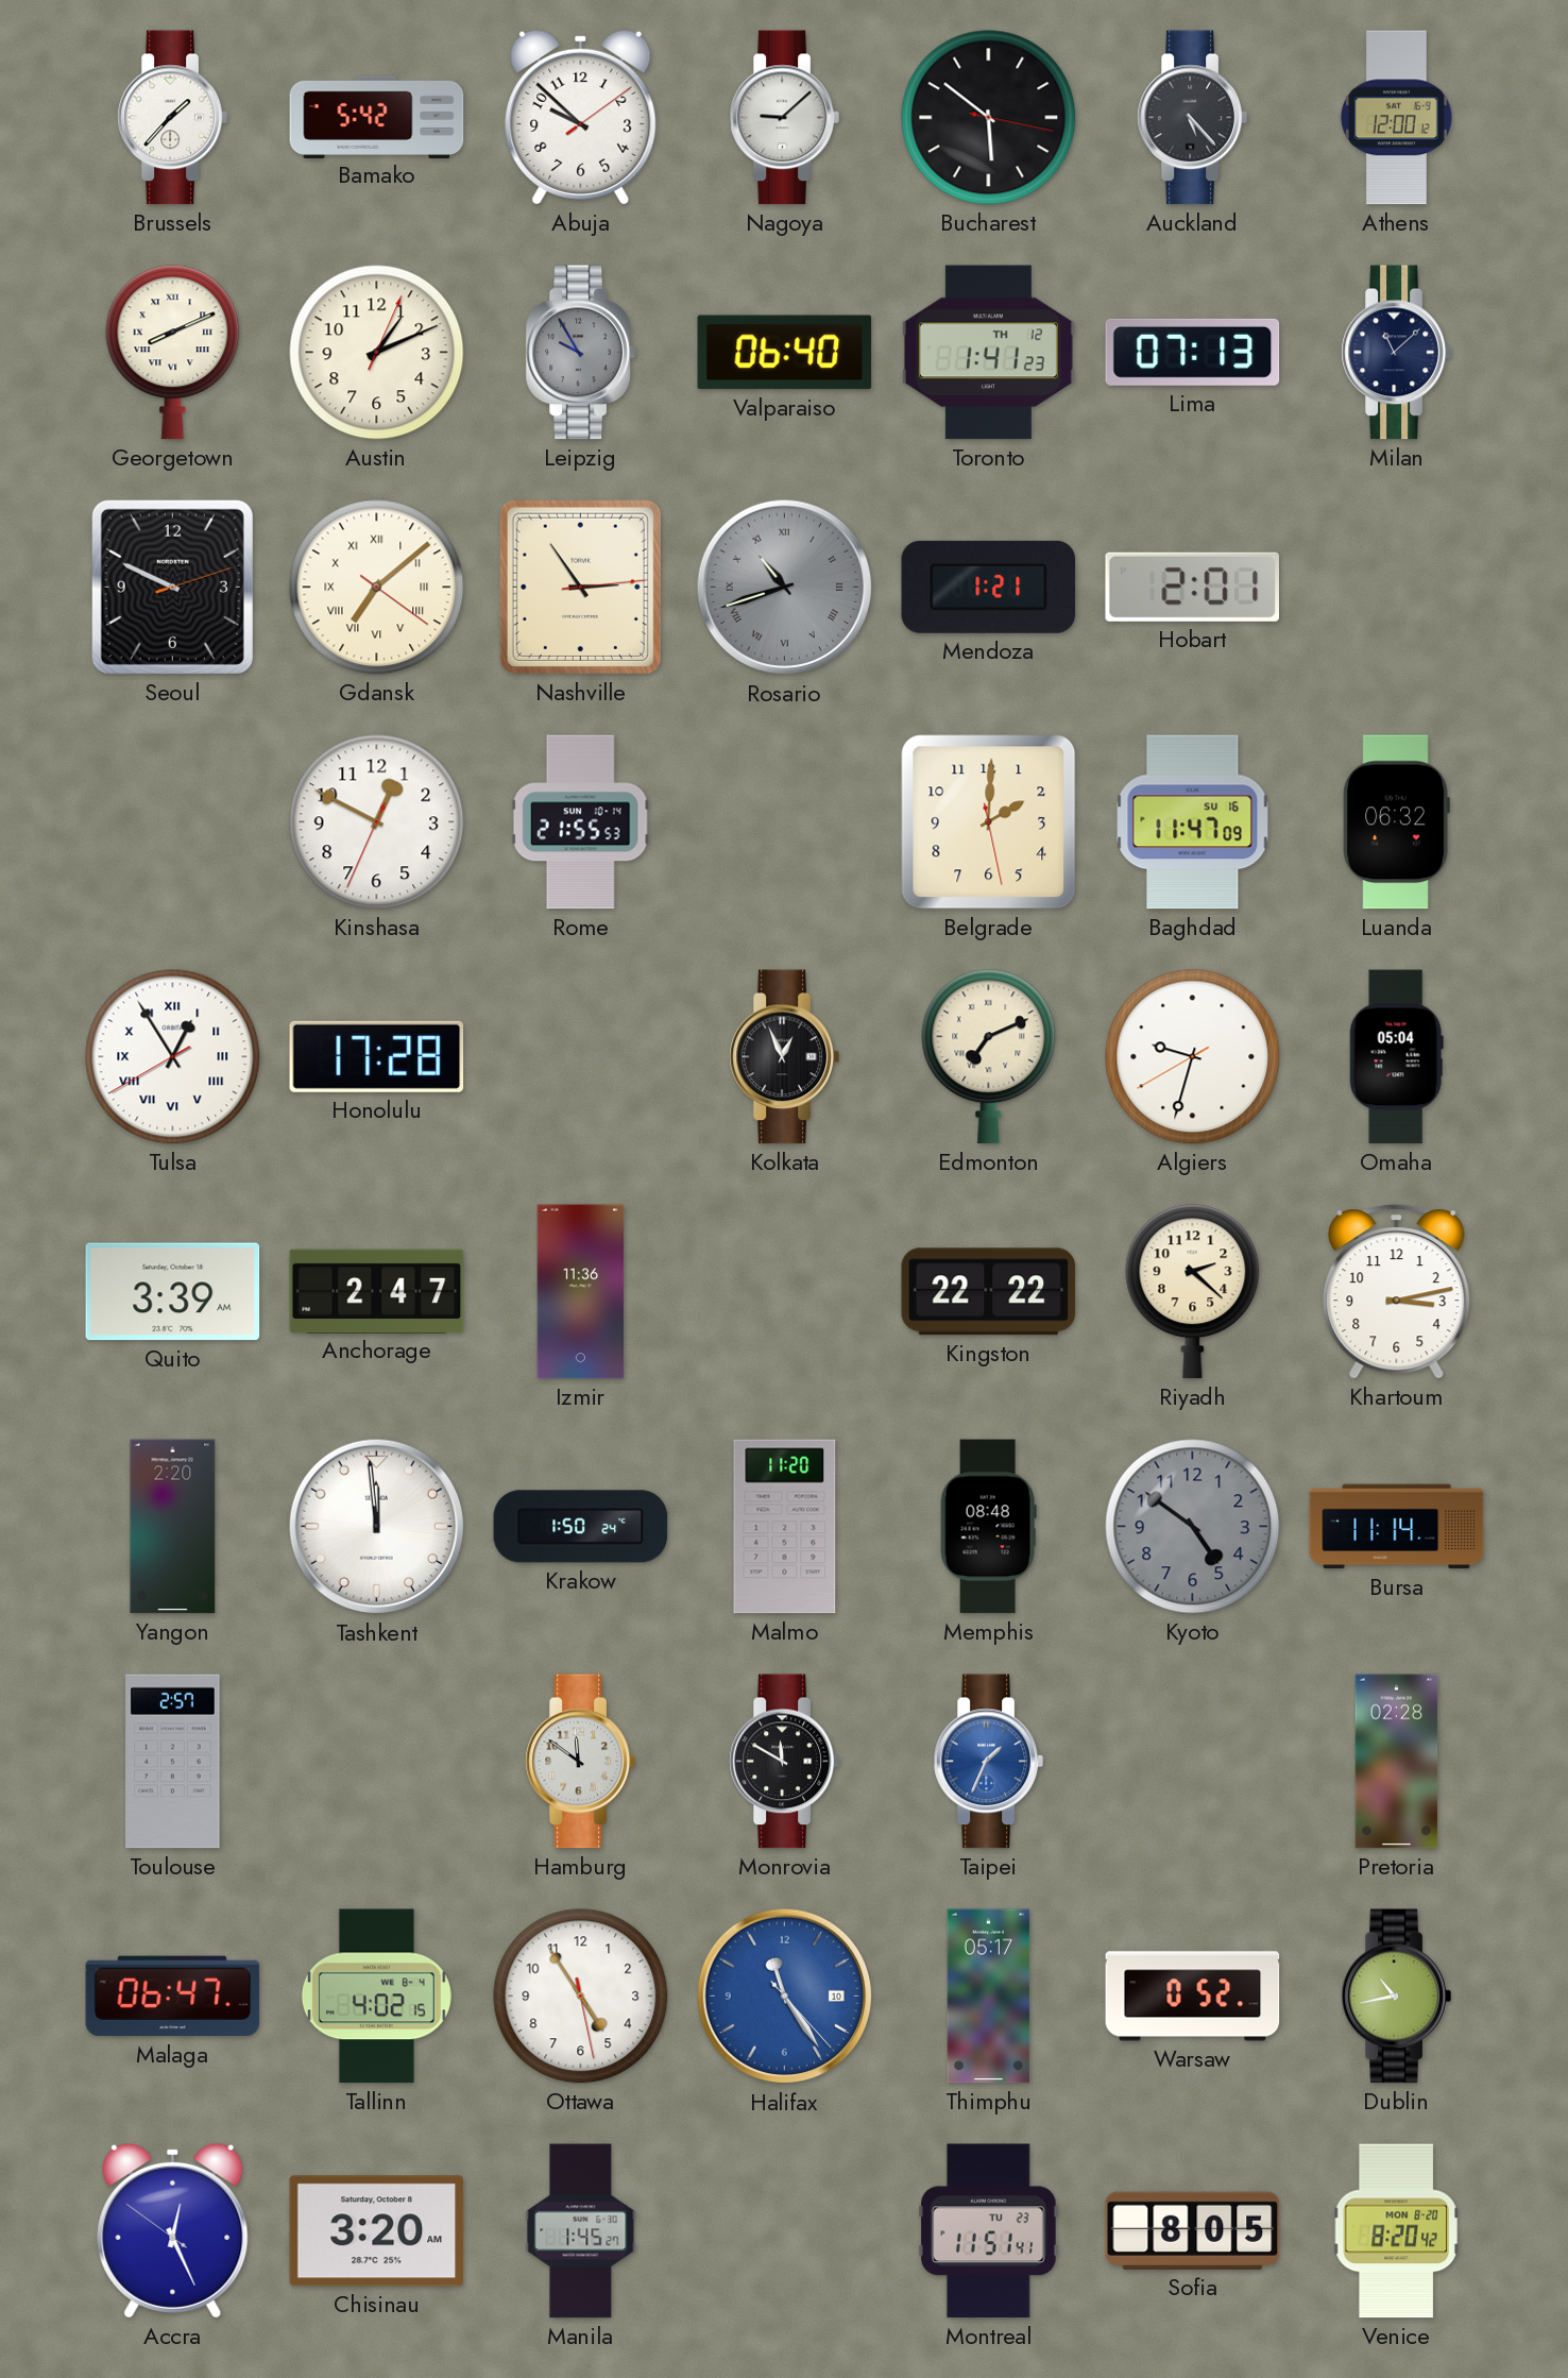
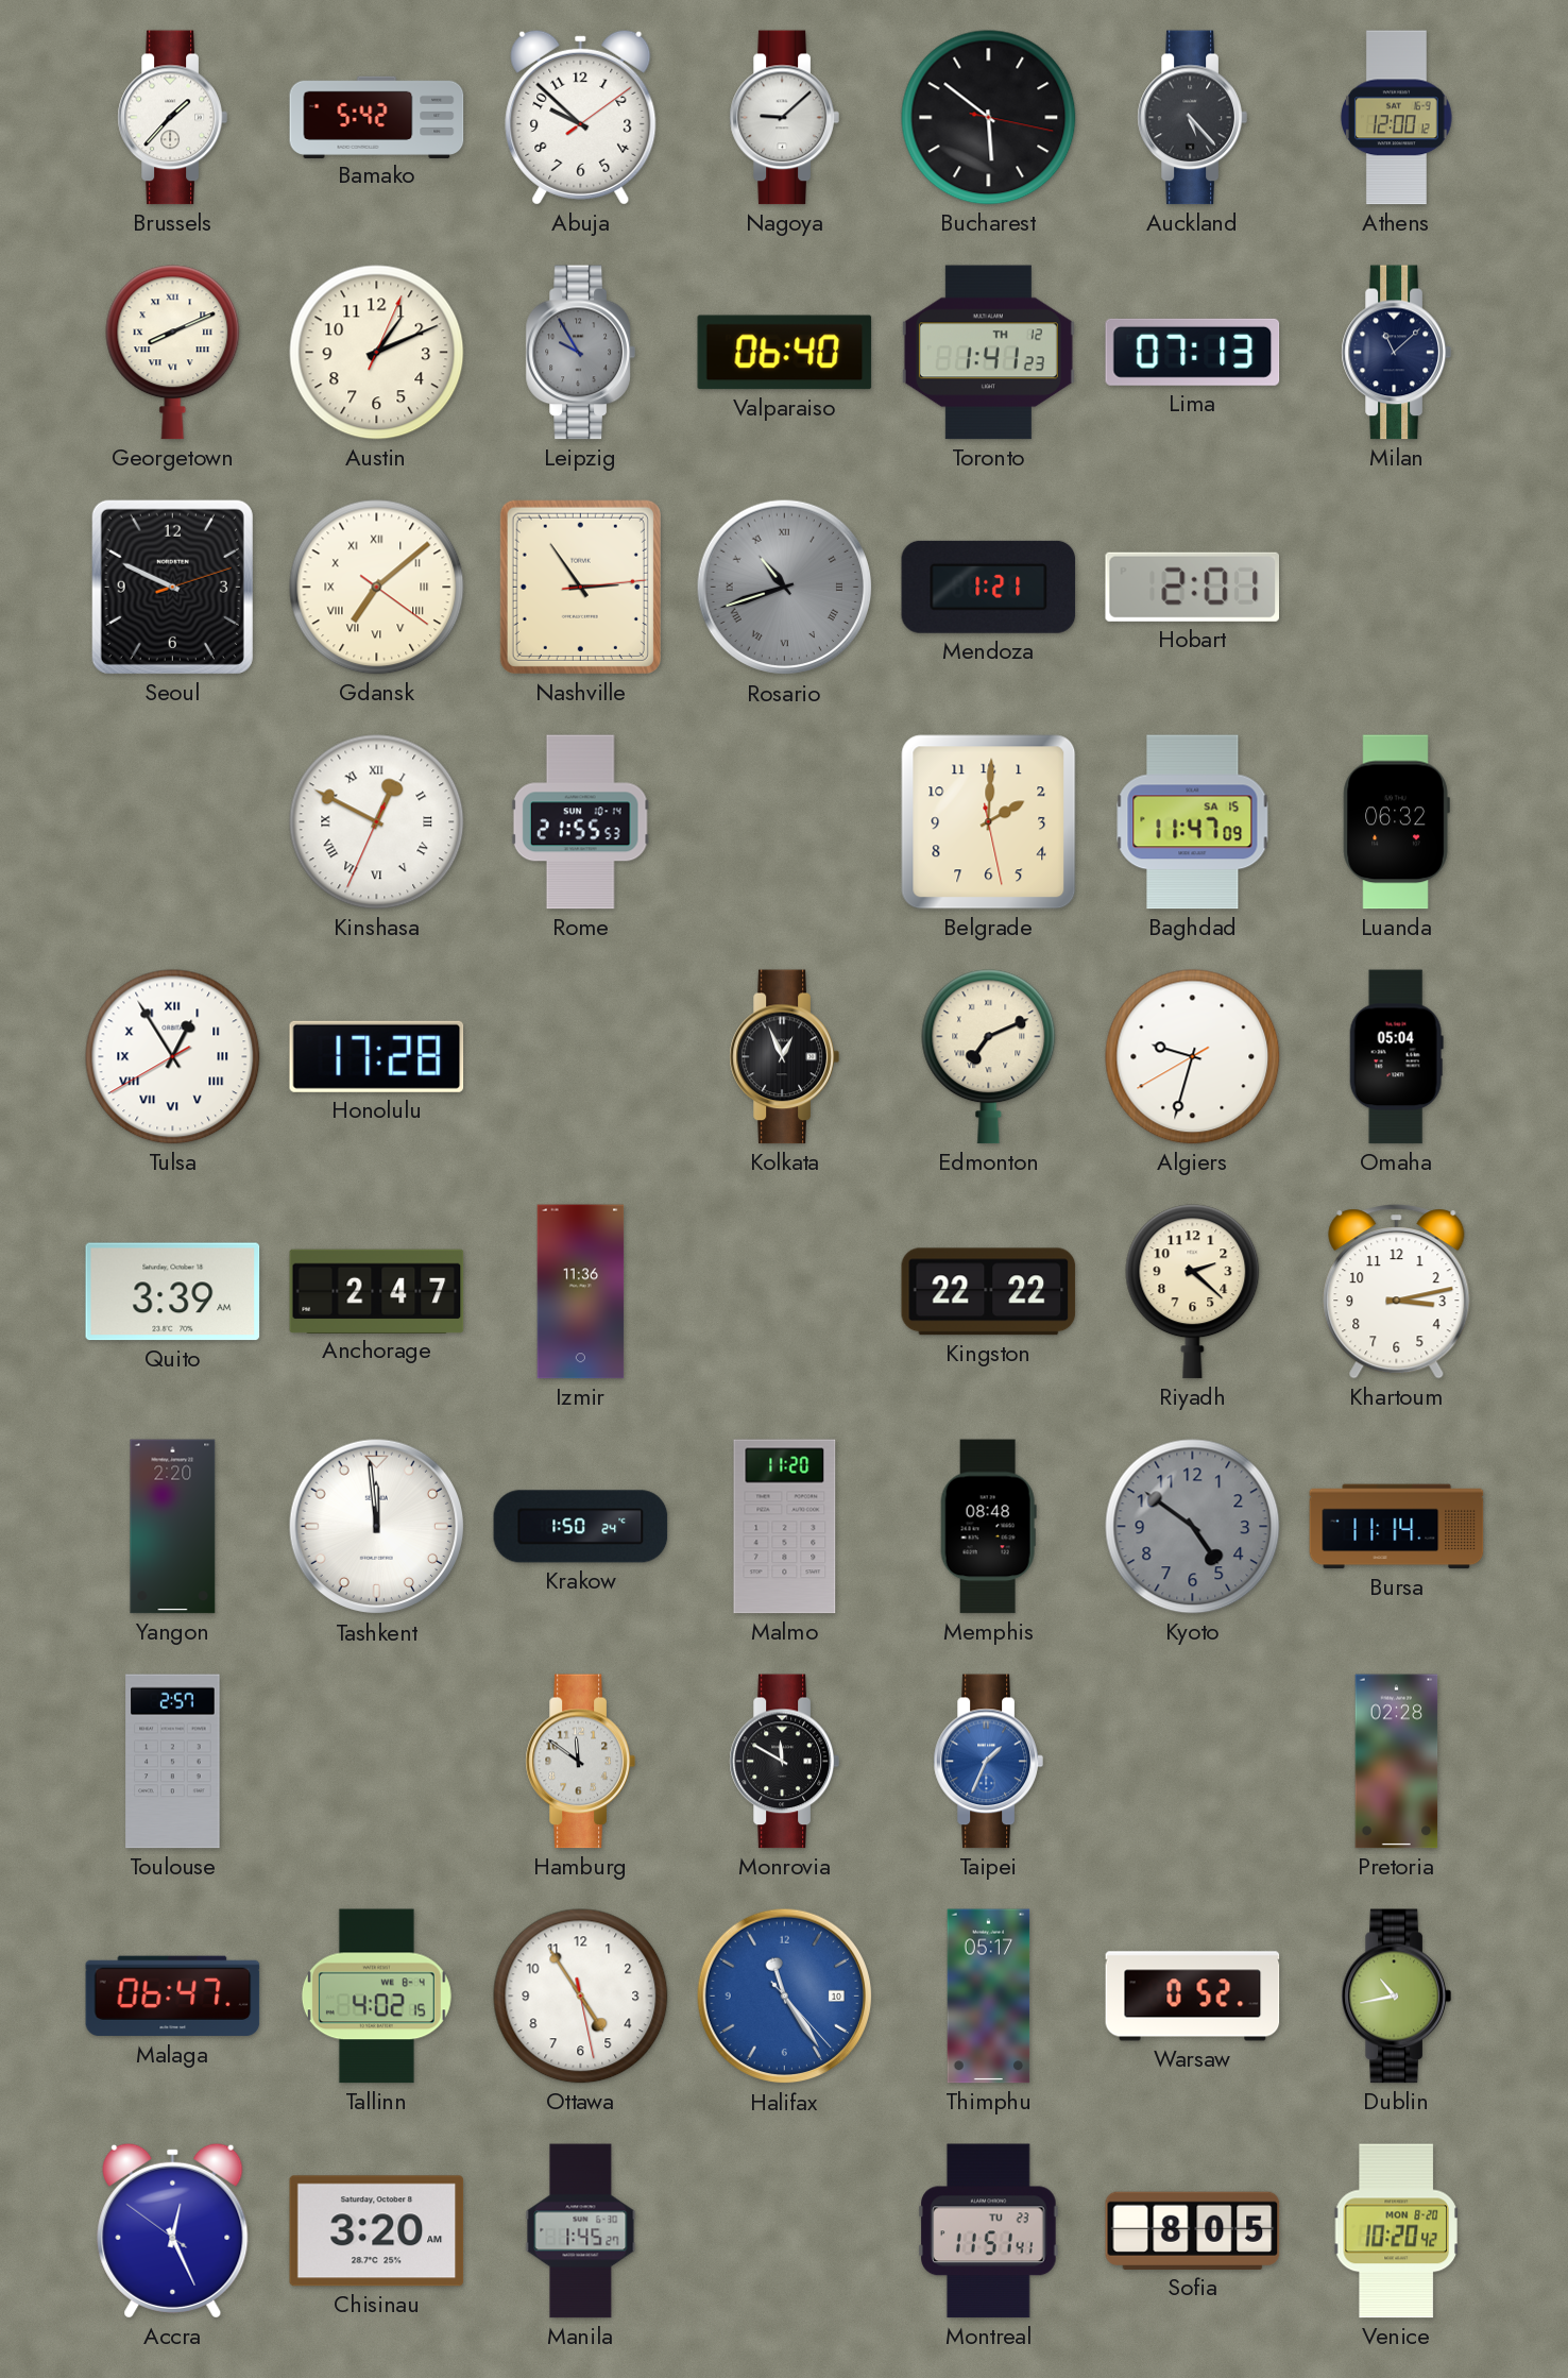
Kinshasa numerals: Arabic -> Roman
Baghdad date: SU 16 -> SA 15
Venice: 8:20 -> 10:20
